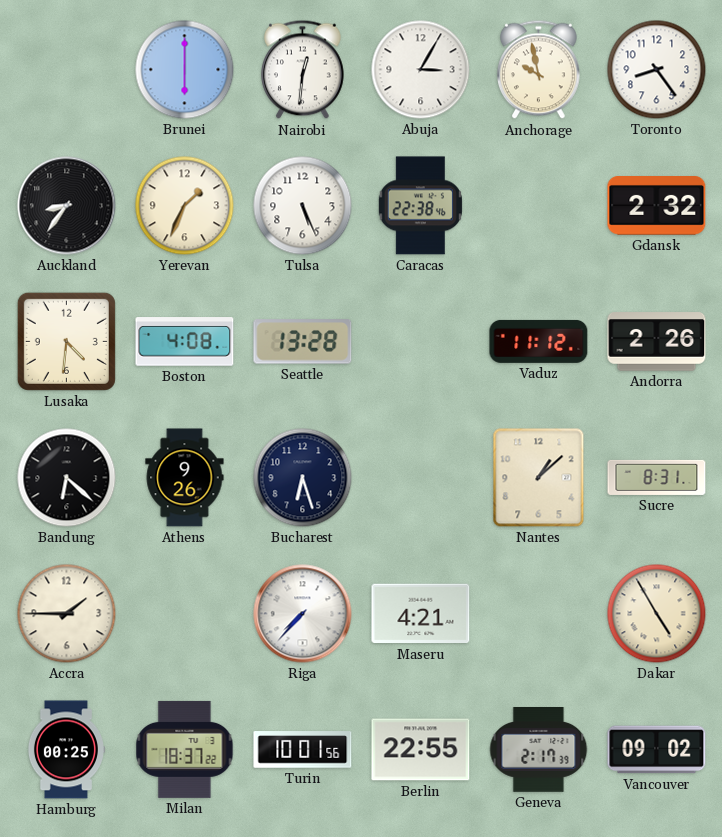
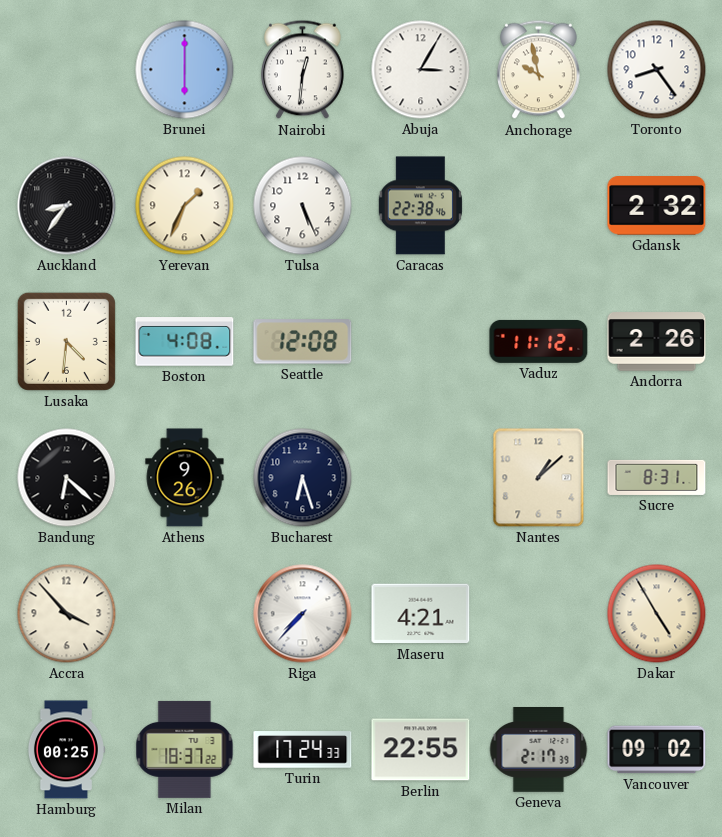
Seattle: 13:28 -> 12:08
Accra: 1:45 -> 3:53
Turin: 10:01 -> 17:24
